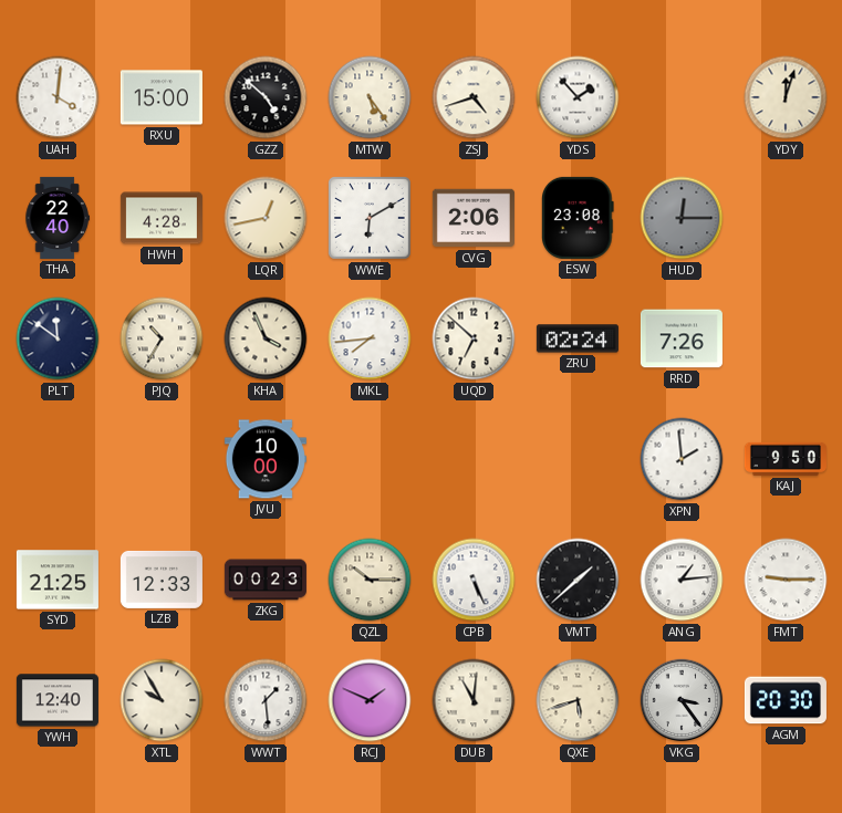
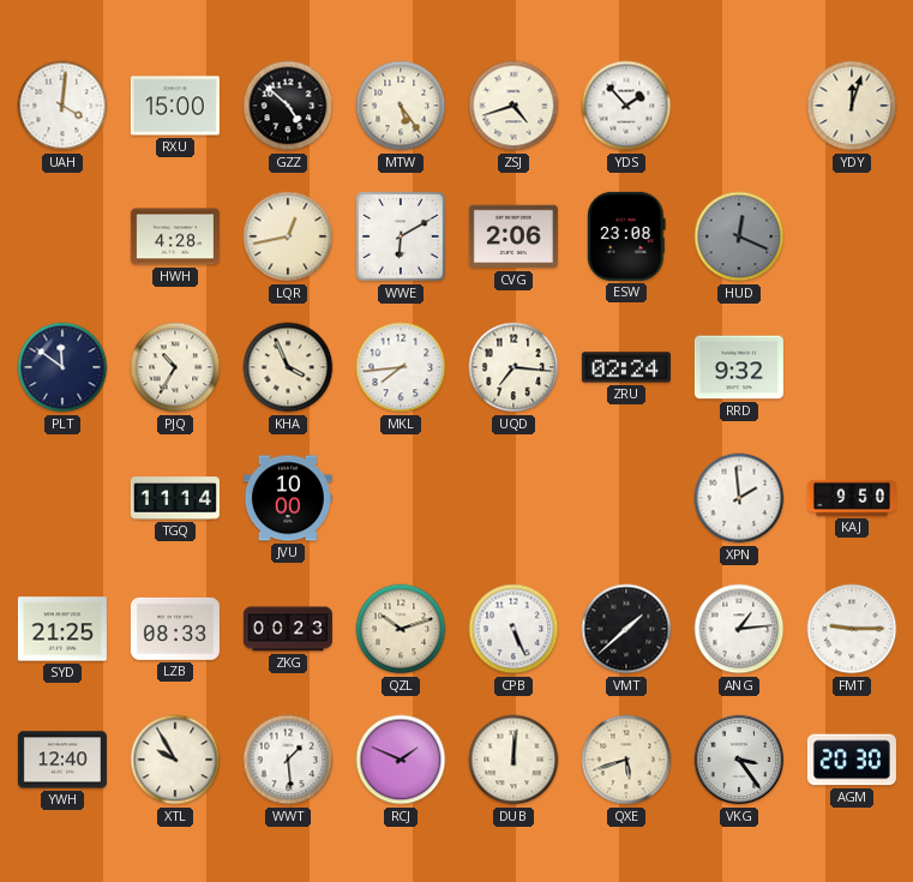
THA: 22:40 -> none
HUD: 12:15 -> 12:19
UQD: 6:52 -> 7:16
RRD: 7:26 -> 9:32
TGQ: none -> 11:14
LZB: 12:33 -> 08:33
QZL: 10:15 -> 10:12
DUB: 11:01 -> 12:01
